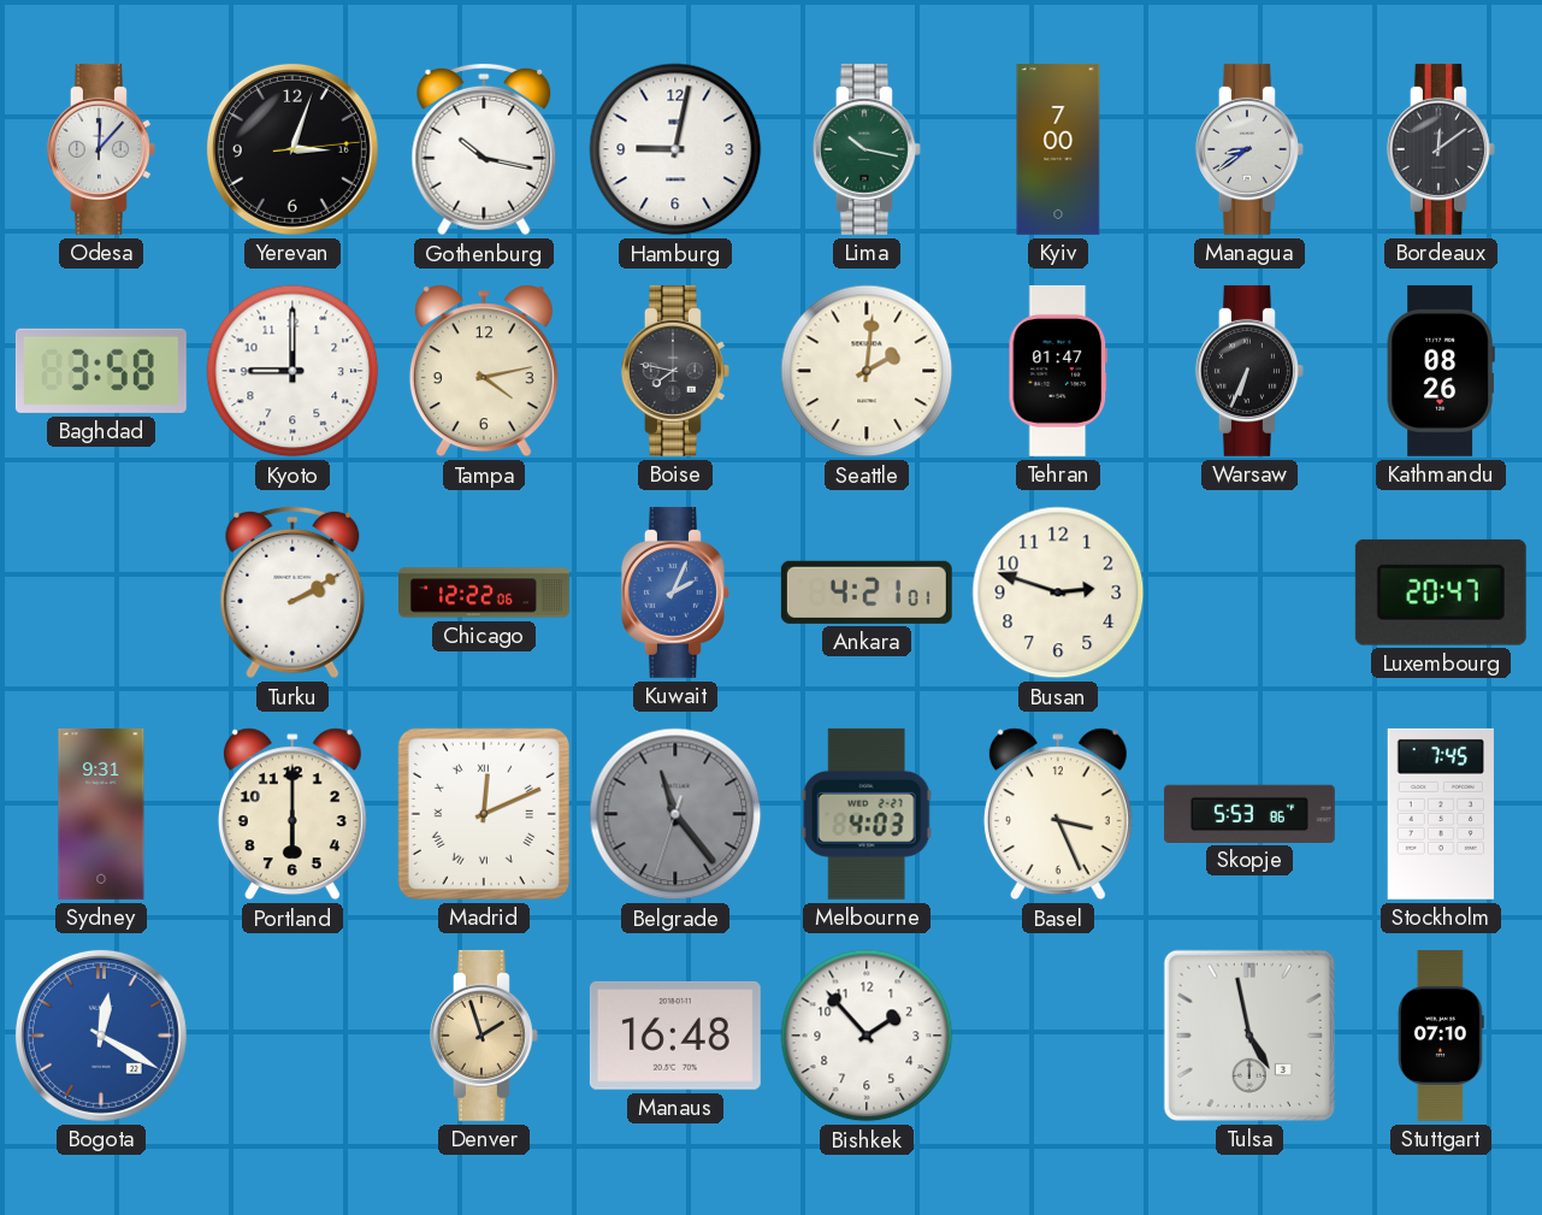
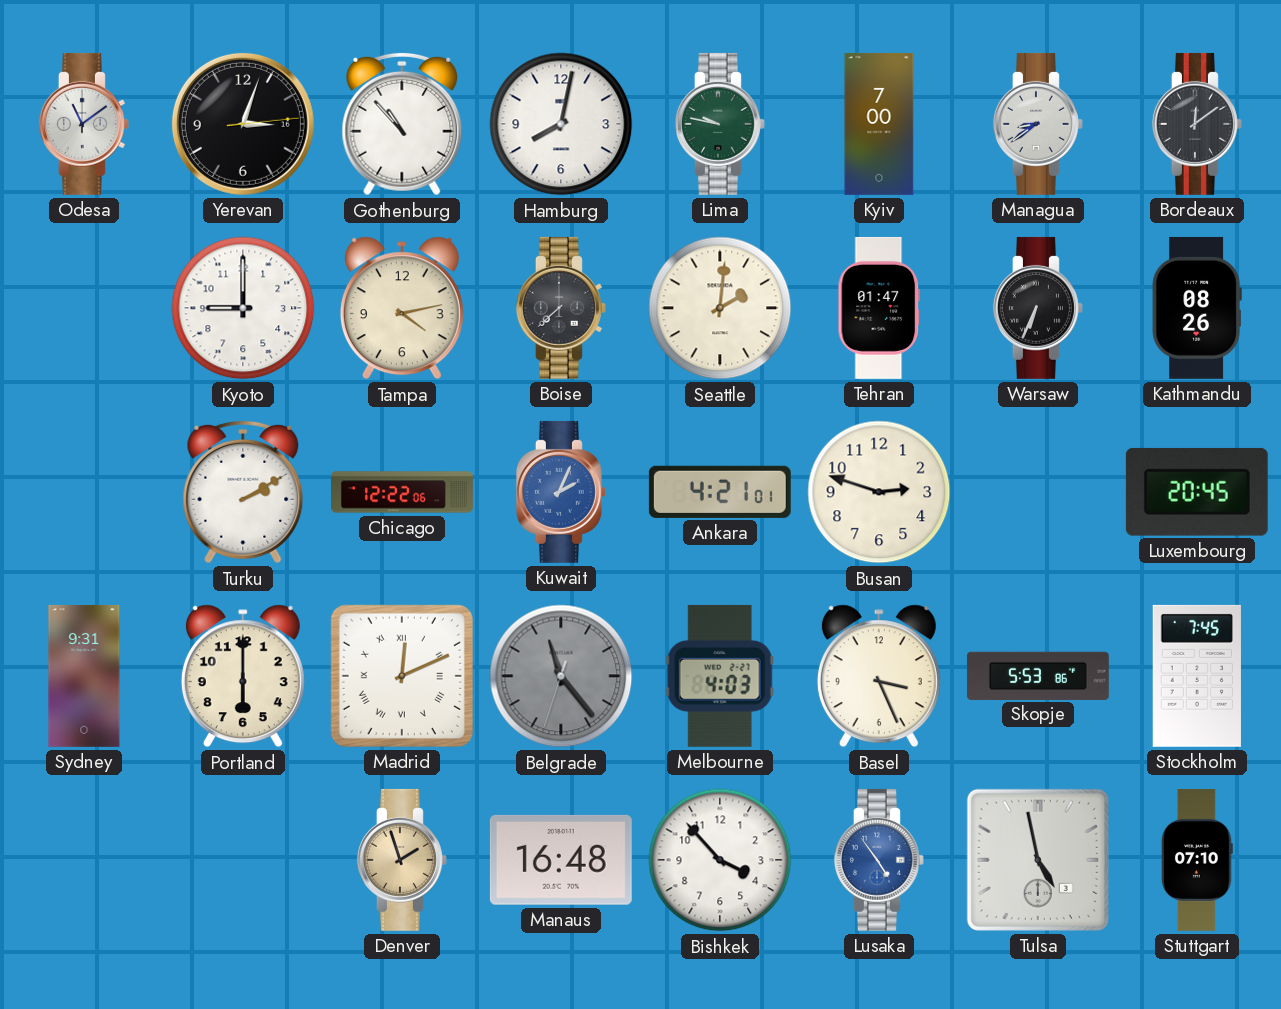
Odesa: 12:07 -> 11:09
Gothenburg: 10:17 -> 10:53
Hamburg: 9:02 -> 8:02
Lima: 10:17 -> 9:47
Baghdad: 3:58 -> none
Boise: 7:47 -> 7:38
Luxembourg: 20:47 -> 20:45
Bogota: 12:20 -> none
Bishkek: 1:53 -> 3:53
Lusaka: none -> 4:54
